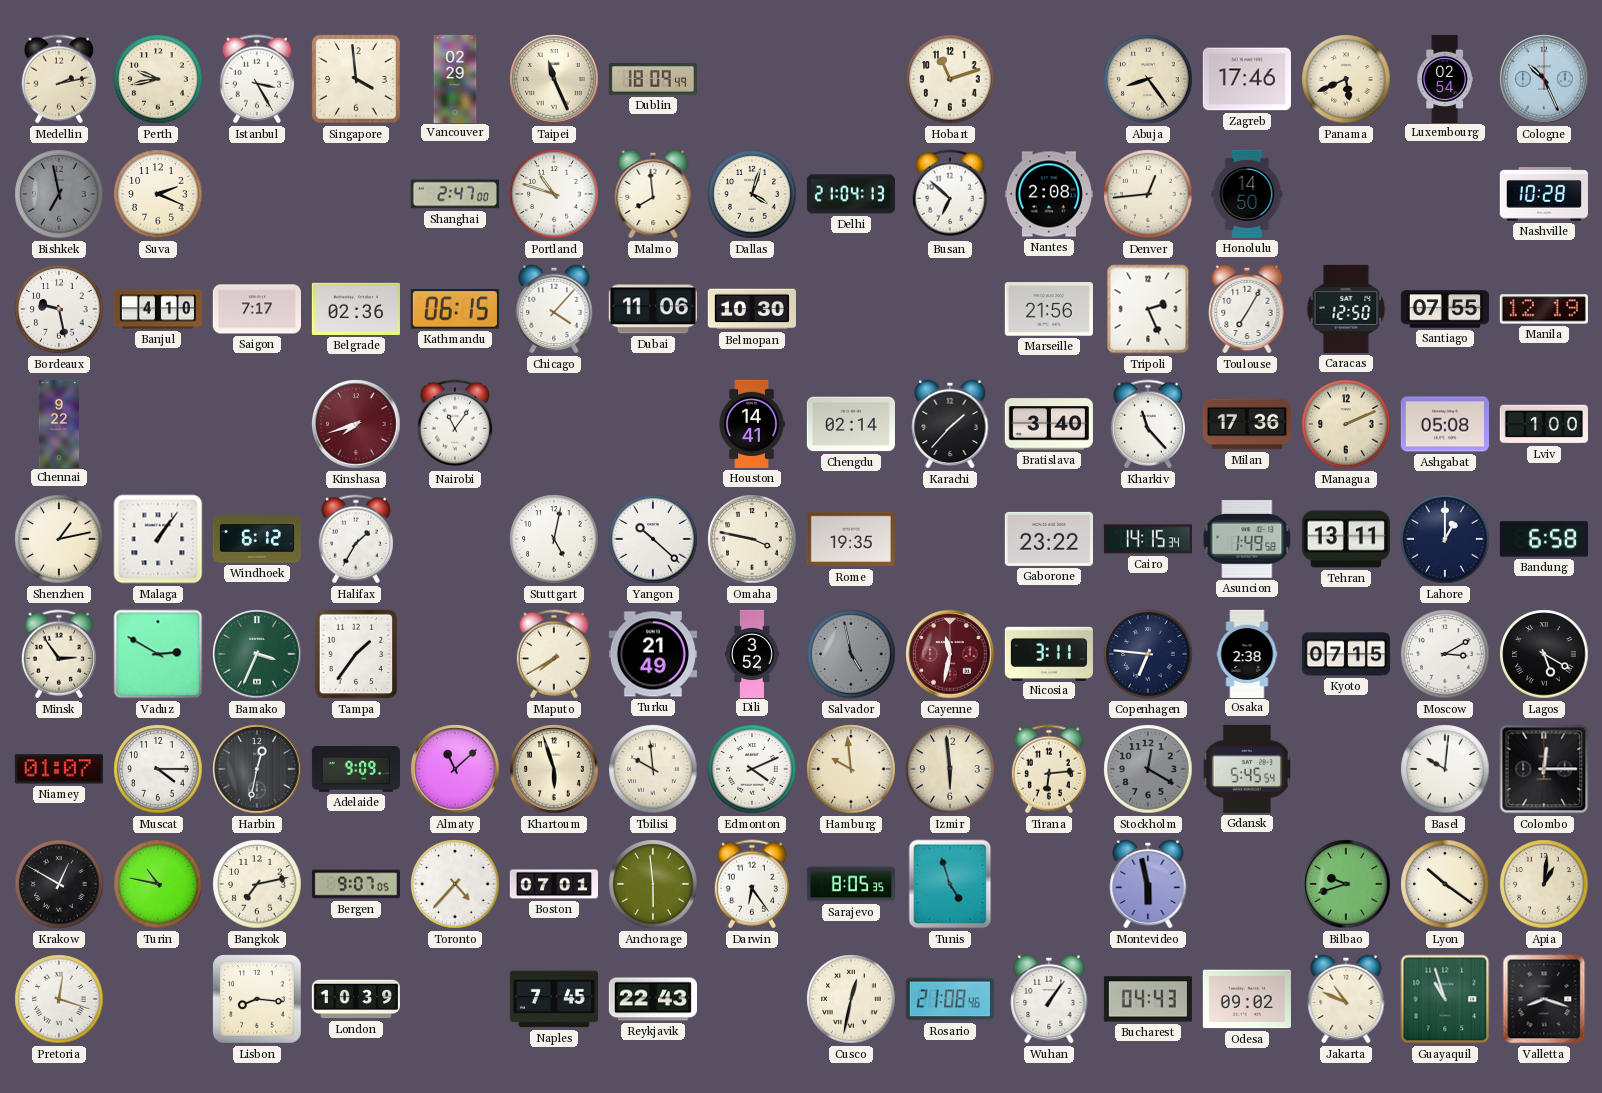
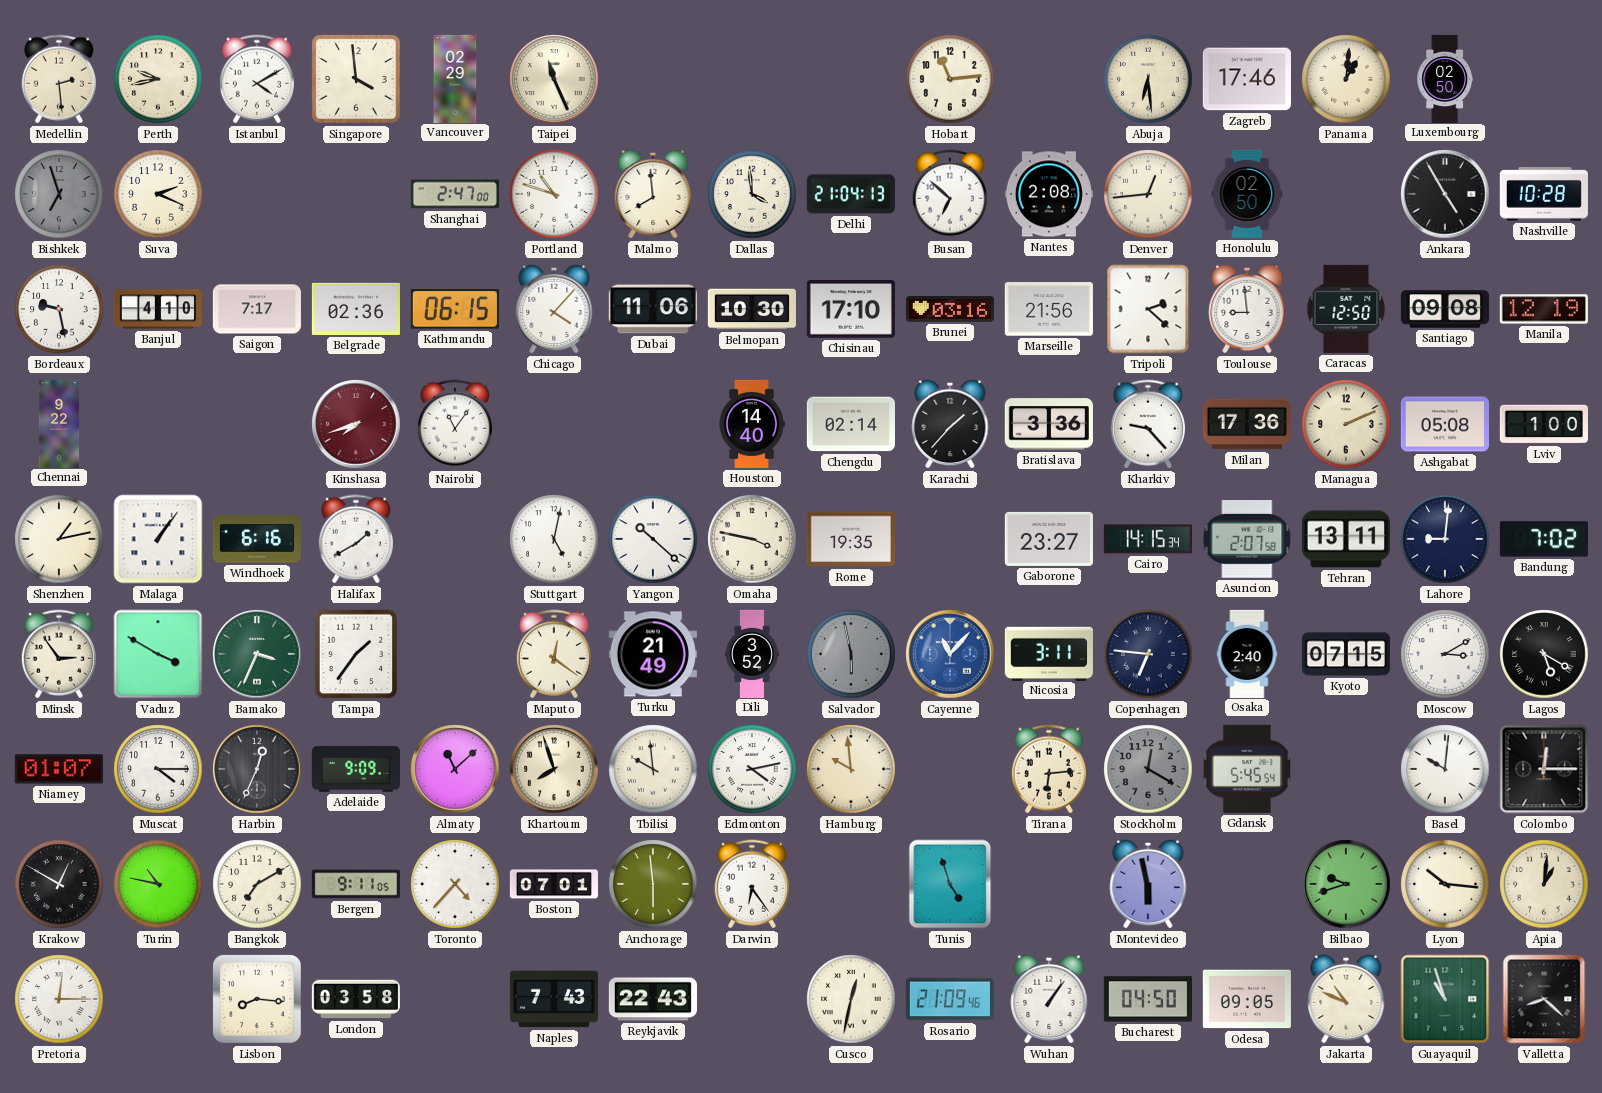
Medellin: 2:13 -> 2:29
Istanbul: 3:25 -> 4:10
Dublin: 18:09 -> none
Hobart: 11:12 -> 11:14
Abuja: 8:24 -> 6:29
Panama: 5:41 -> 1:01
Luxembourg: 02:54 -> 02:50
Cologne: 10:26 -> none
Bishkek: 6:58 -> 6:57
Dallas: 4:03 -> 3:59
Honolulu: 14:50 -> 02:50
Ankara: none -> 4:55
Chisinau: none -> 17:10
Brunei: none -> 03:16
Tripoli: 2:26 -> 2:22
Toulouse: 7:05 -> 8:59
Santiago: 07:55 -> 09:08
Houston: 14:41 -> 14:40
Bratislava: 3:40 -> 3:36
Kharkiv: 11:23 -> 9:23
Windhoek: 6:12 -> 6:16
Halifax: 1:35 -> 1:40
Gaborone: 23:22 -> 23:27
Asuncion: 1:49 -> 2:07
Lahore: 1:00 -> 9:01
Bandung: 6:58 -> 7:02
Vaduz: 2:50 -> 3:50
Maputo: 7:40 -> 12:21
Salvador: 4:58 -> 5:58
Cayenne: 11:32 -> 11:07
Cayenne dial: burgundy -> blue
Osaka: 2:38 -> 2:40
Harbin: 12:32 -> 12:34
Khartoum: 5:57 -> 7:57
Edmonton: 4:11 -> 4:13
Izmir: 5:59 -> none
Bangkok: 7:13 -> 7:10
Bergen: 9:07 -> 9:11
Sarajevo: 8:05 -> none
Lyon: 10:21 -> 10:16
Pretoria: 12:18 -> 12:15
London: 10:39 -> 03:58
Naples: 7:45 -> 7:43
Rosario: 21:08 -> 21:09
Bucharest: 04:43 -> 04:50
Odesa: 09:02 -> 09:05
Valletta: 8:18 -> 8:22
